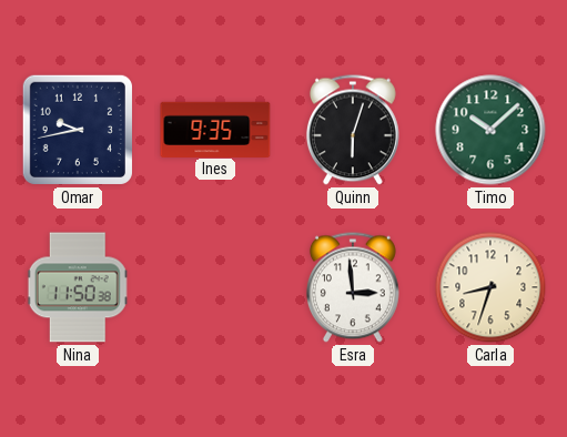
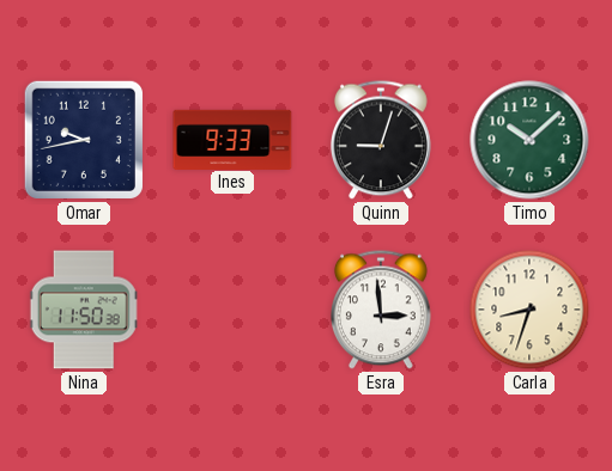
Ines: 9:35 -> 9:33
Quinn: 6:03 -> 9:03
